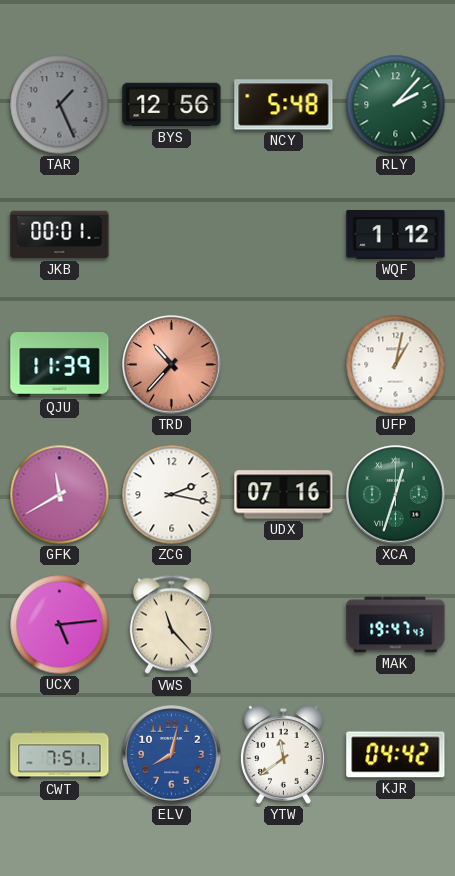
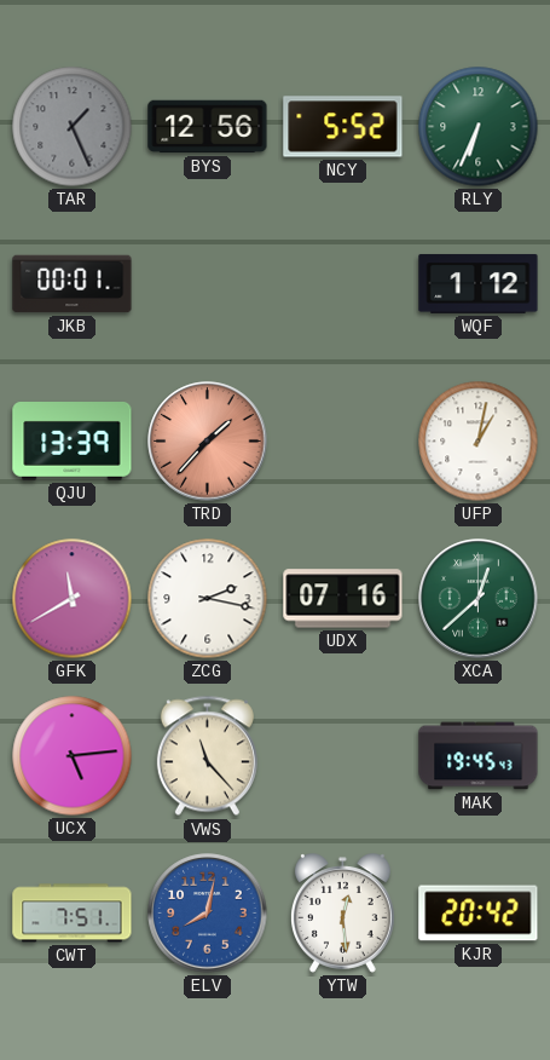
NCY: 5:48 -> 5:52
RLY: 2:07 -> 6:34
QJU: 11:39 -> 13:39
TRD: 10:37 -> 1:37
XCA: 12:33 -> 12:38
MAK: 19:47 -> 19:45
YTW: 11:39 -> 12:29
KJR: 04:42 -> 20:42
